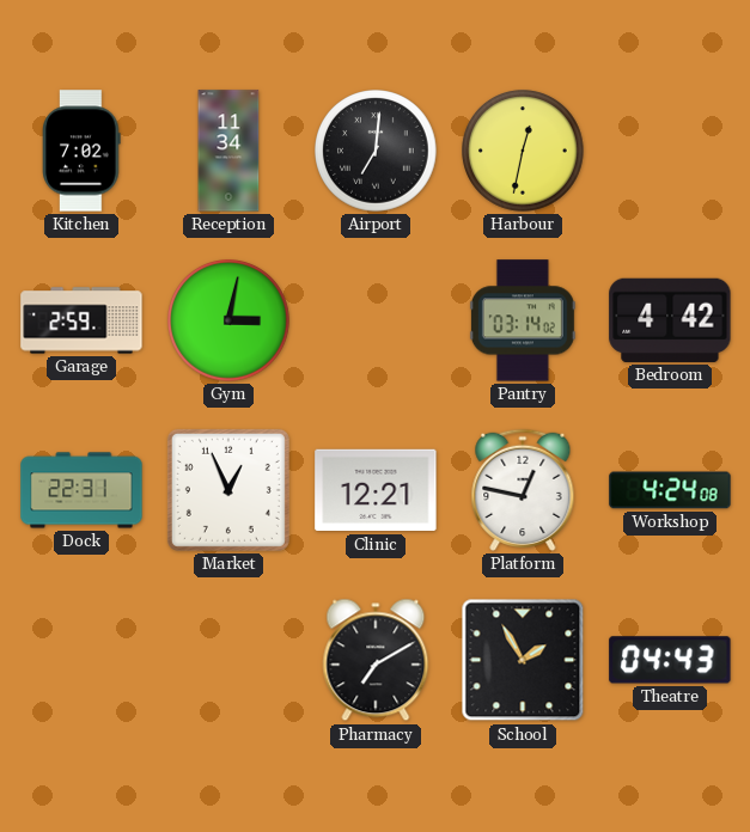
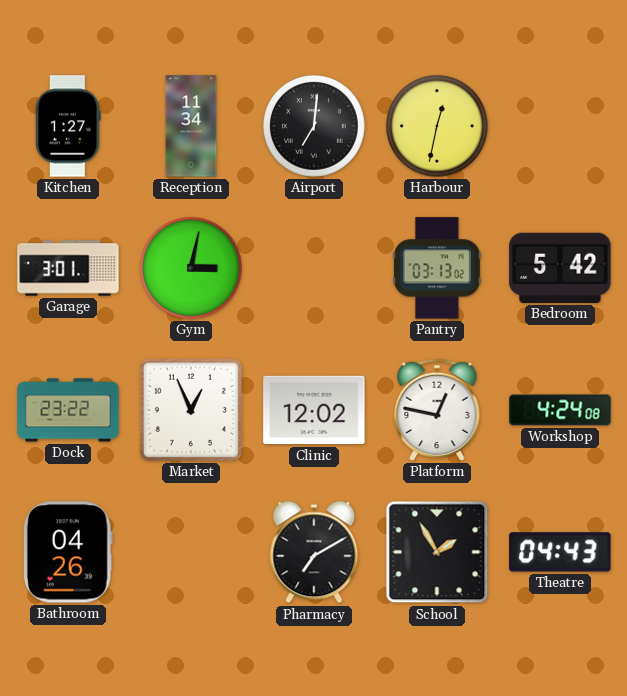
Kitchen: 7:02 -> 1:27
Garage: 2:59 -> 3:01
Pantry: 03:14 -> 03:13
Bedroom: 4:42 -> 5:42
Dock: 22:31 -> 23:22
Clinic: 12:21 -> 12:02
Bathroom: none -> 04:26
